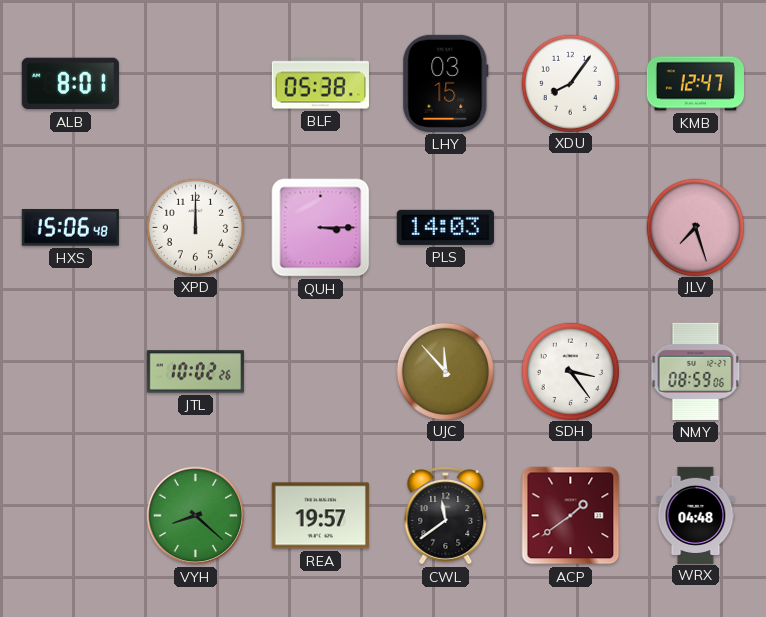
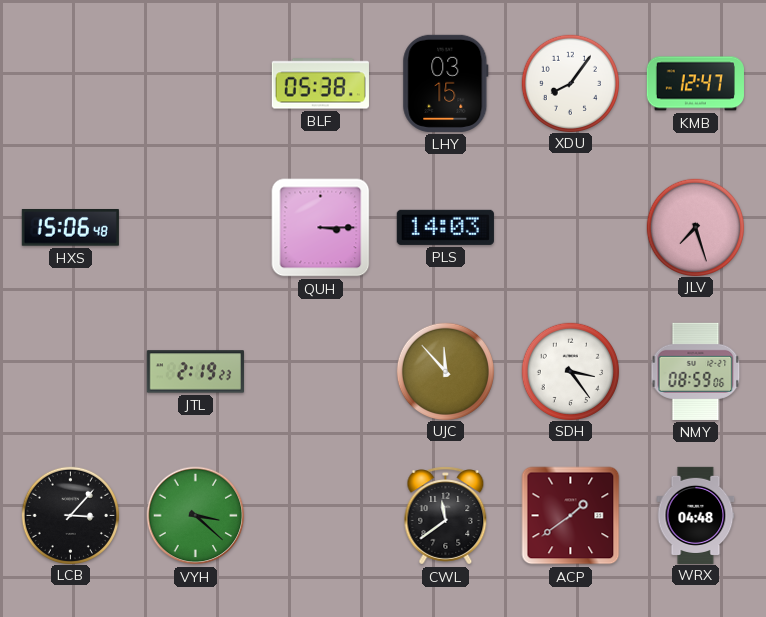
ALB: 8:01 -> none
XPD: 12:00 -> none
JTL: 10:02 -> 2:19
LCB: none -> 3:07
VYH: 8:22 -> 3:22
REA: 19:57 -> none
